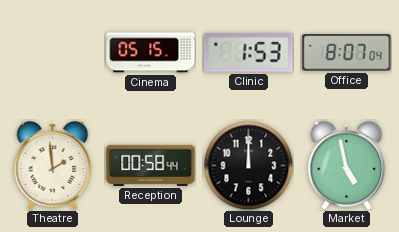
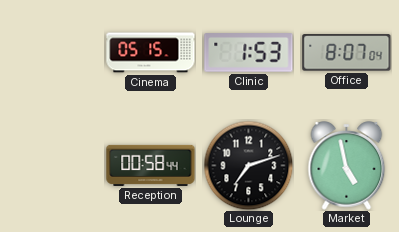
Theatre: 1:59 -> none
Lounge: 12:00 -> 7:12
